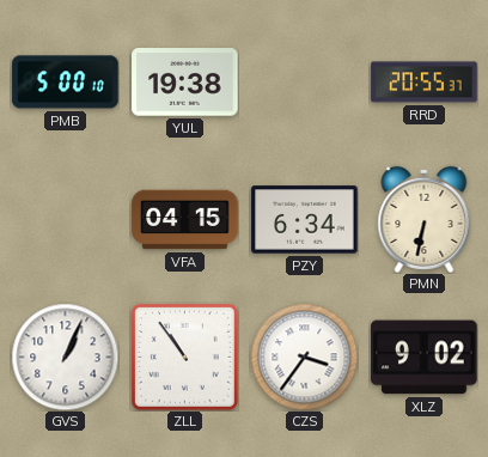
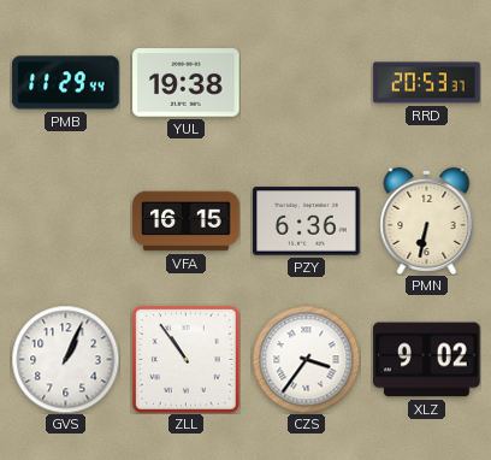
PMB: 5:00 -> 11:29
RRD: 20:55 -> 20:53
VFA: 04:15 -> 16:15
PZY: 6:34 -> 6:36
